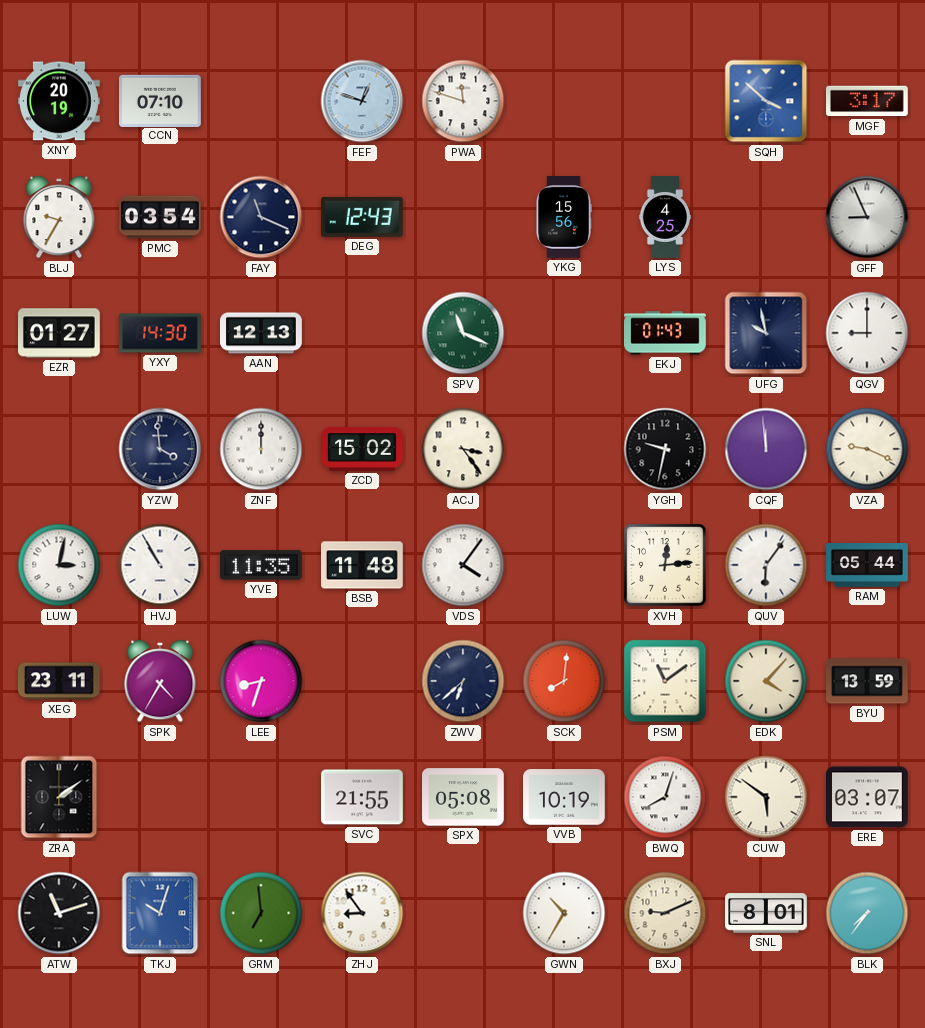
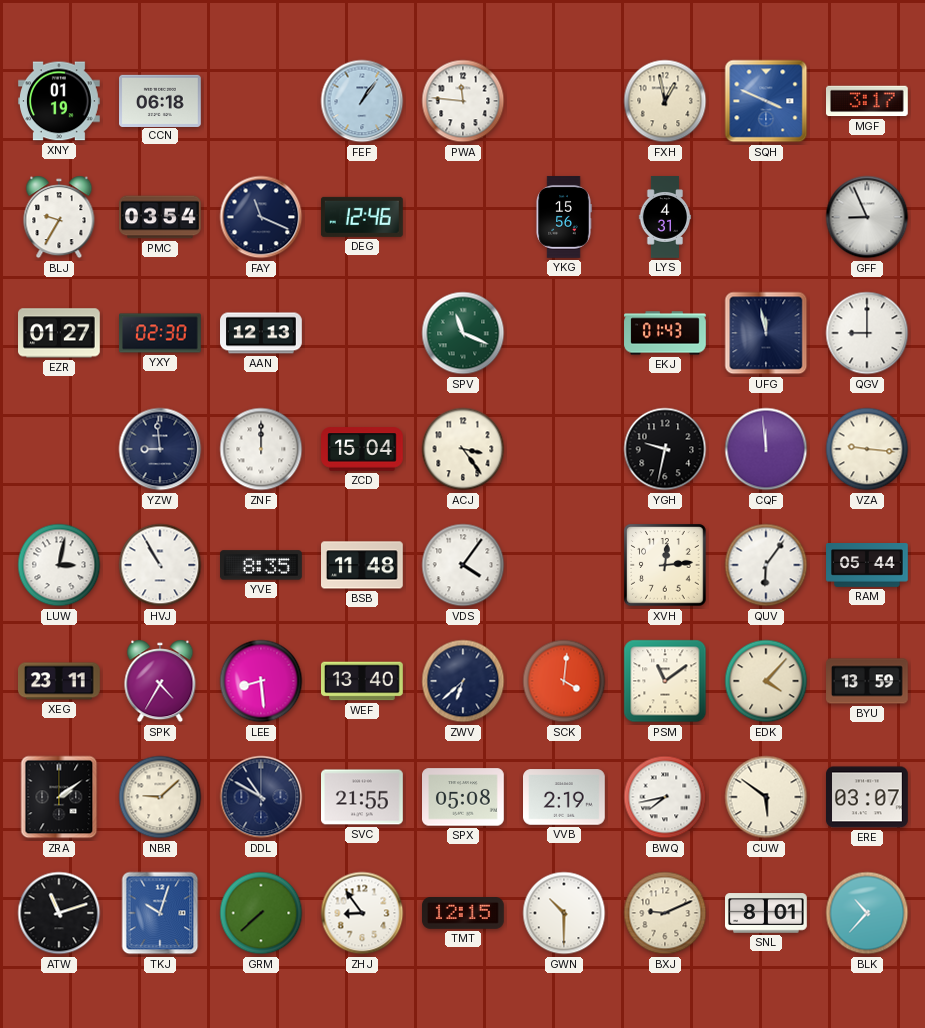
XNY: 20:19 -> 01:19
CCN: 07:10 -> 06:18
FEF: 12:48 -> 1:06
PWA: 11:48 -> 11:46
FXH: none -> 12:58
SQH: 3:52 -> 3:49
DEG: 12:43 -> 12:46
LYS: 4:25 -> 4:31
YXY: 14:30 -> 02:30
UFG: 9:58 -> 11:58
YZW: 3:59 -> 8:59
ZCD: 15:02 -> 15:04
VZA: 9:19 -> 9:16
YVE: 11:35 -> 8:35
LEE: 8:33 -> 8:29
WEF: none -> 13:40
SCK: 8:01 -> 4:01
NBR: none -> 9:08
DDL: none -> 10:50
VVB: 10:19 -> 2:19
BWQ: 8:03 -> 7:43
GRM: 6:59 -> 7:38
TMT: none -> 12:15
GWN: 10:35 -> 10:30
BLK: 7:36 -> 10:37
